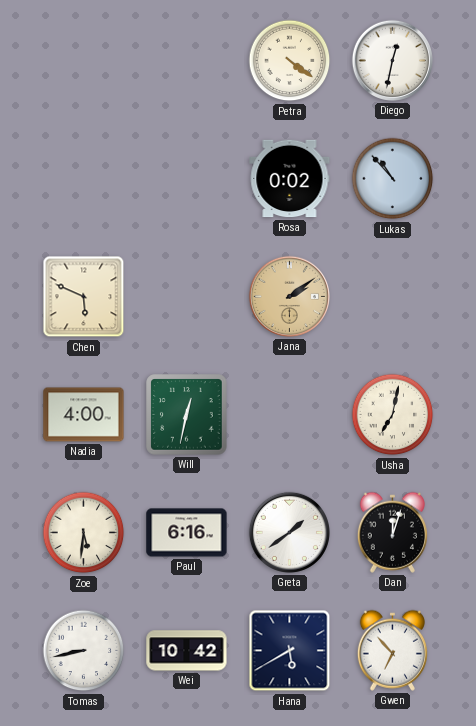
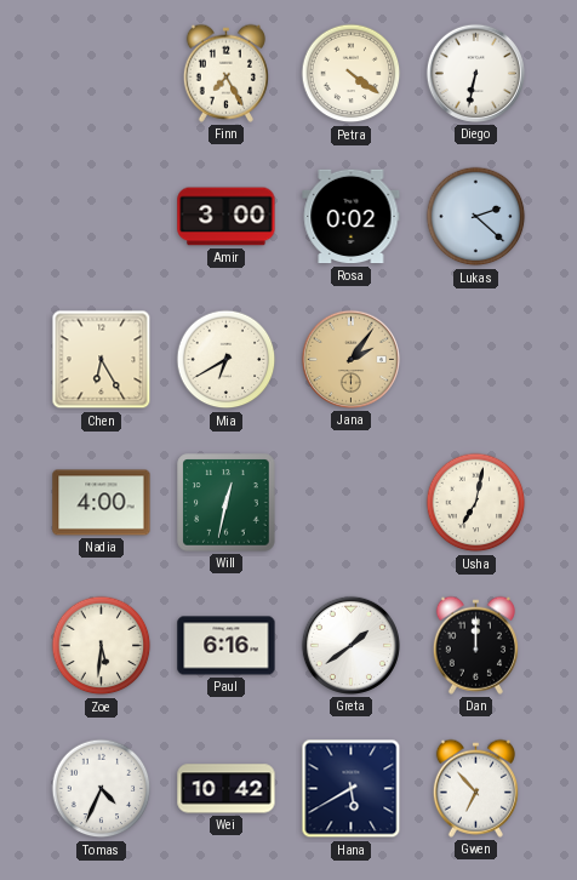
Finn: none -> 7:25
Diego: 12:32 -> 6:32
Amir: none -> 3:00
Lukas: 10:53 -> 2:22
Chen: 5:49 -> 6:25
Mia: none -> 6:40
Jana: 2:09 -> 2:06
Dan: 12:03 -> 12:00
Tomas: 8:43 -> 4:34
